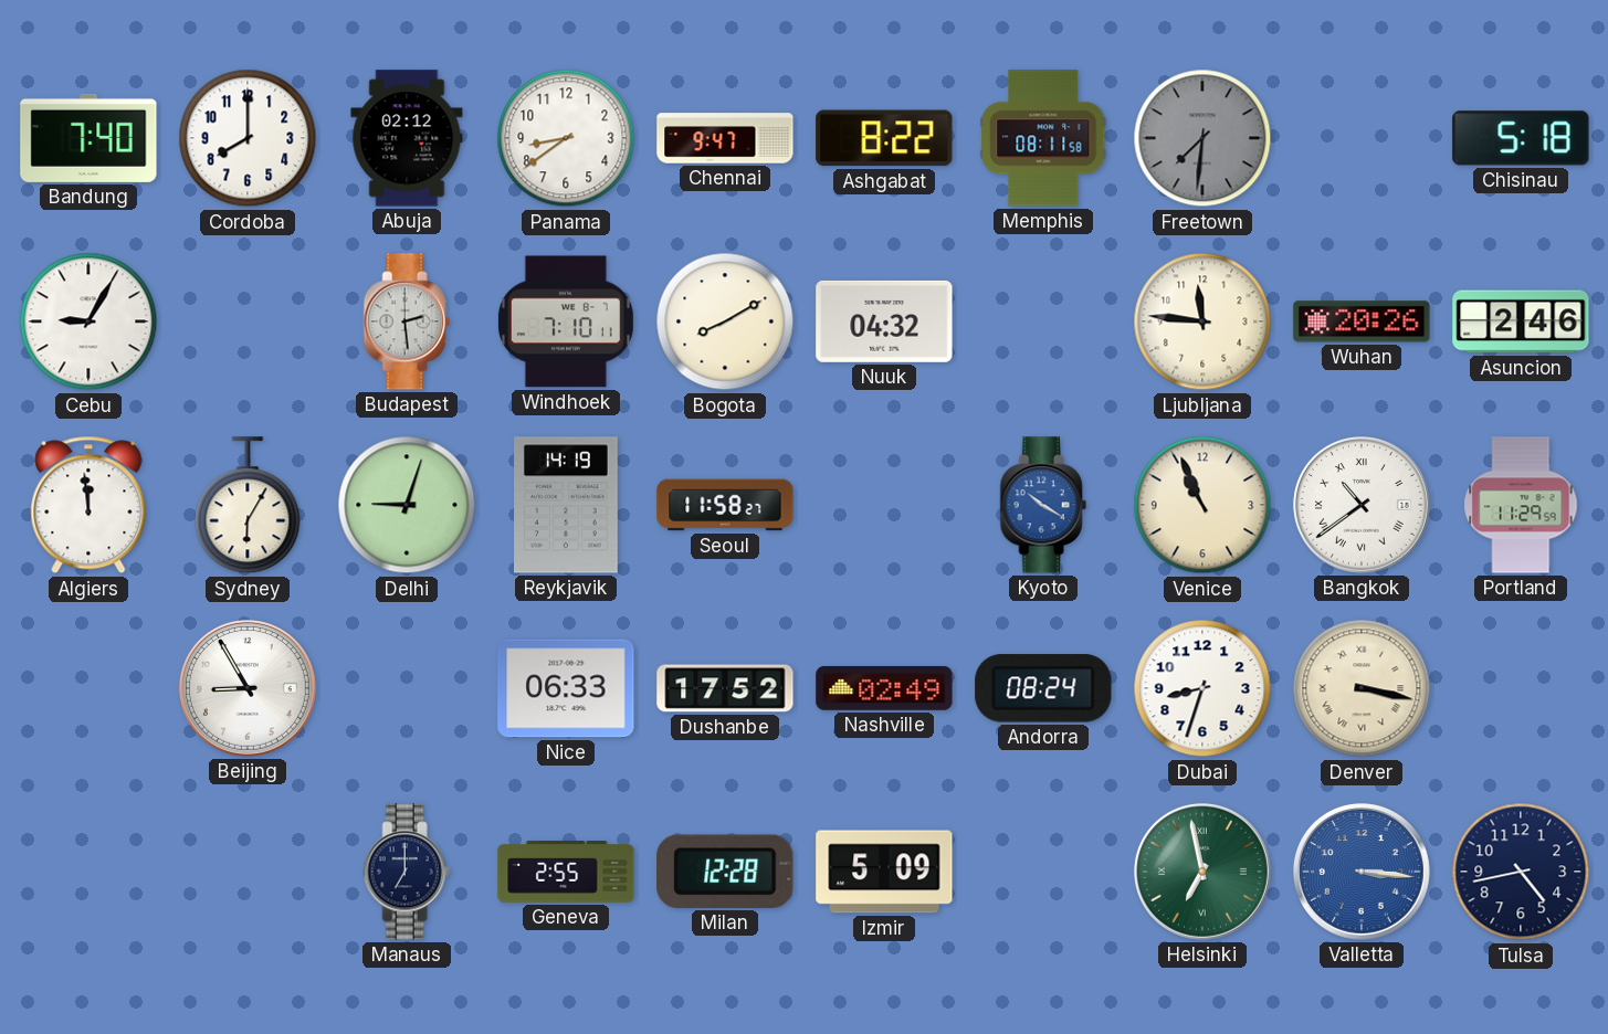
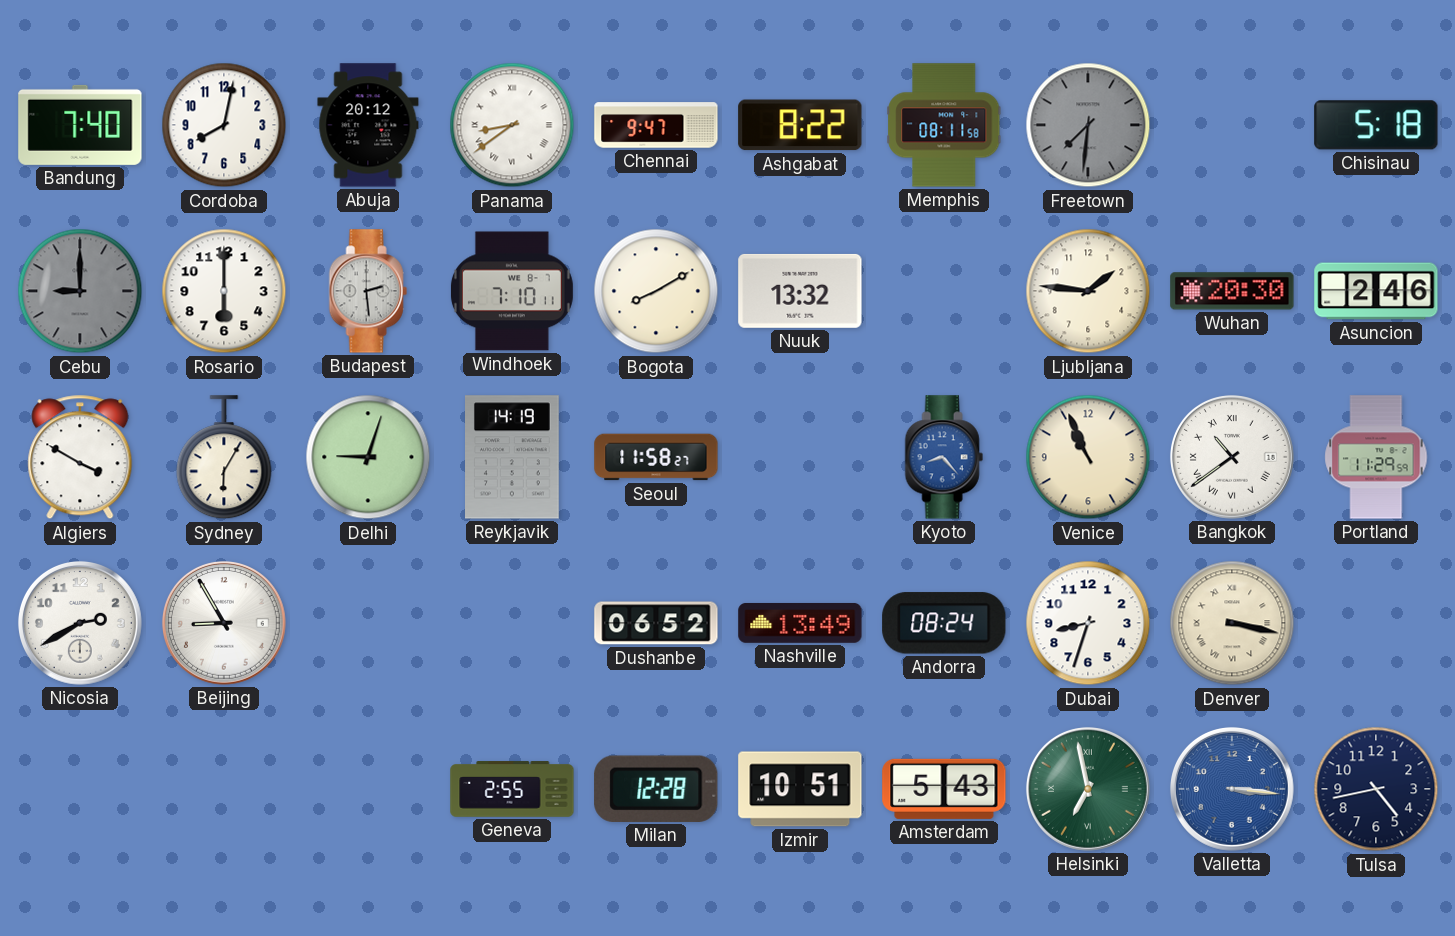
Cordoba: 8:00 -> 8:02
Abuja: 02:12 -> 20:12
Panama numerals: Arabic -> Roman
Cebu: 9:05 -> 9:00
Cebu dial: white -> grey
Rosario: none -> 6:00
Nuuk: 04:32 -> 13:32
Ljubljana: 11:46 -> 1:46
Wuhan: 20:26 -> 20:30
Algiers: 11:59 -> 3:50
Kyoto: 10:20 -> 8:23
Nicosia: none -> 2:40
Nice: 06:33 -> none
Dushanbe: 17:52 -> 06:52
Nashville: 02:49 -> 13:49
Manaus: 7:00 -> none
Izmir: 5:09 -> 10:51
Amsterdam: none -> 5:43
